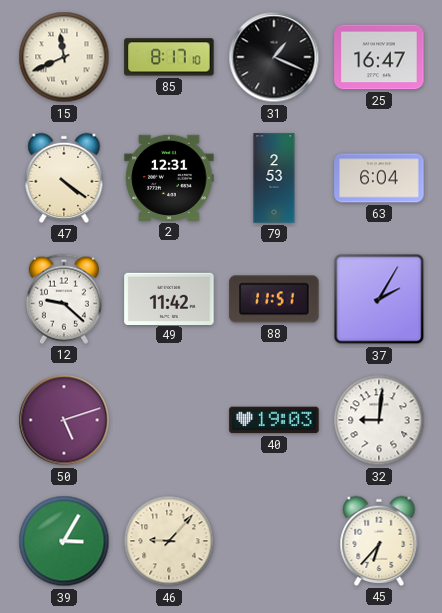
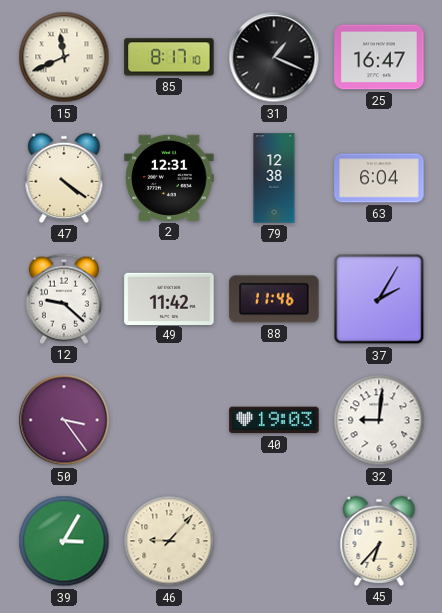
79: 2:53 -> 12:38
88: 11:51 -> 11:46
50: 5:12 -> 3:24
